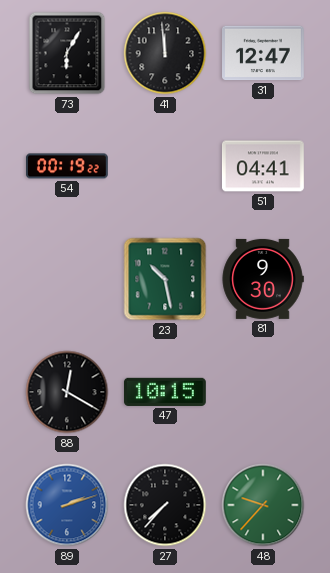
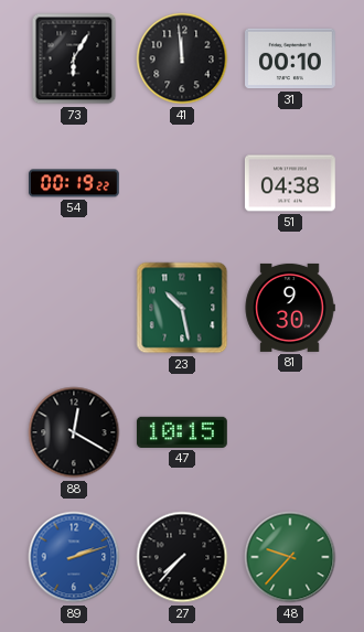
31: 12:47 -> 00:10
51: 04:41 -> 04:38
